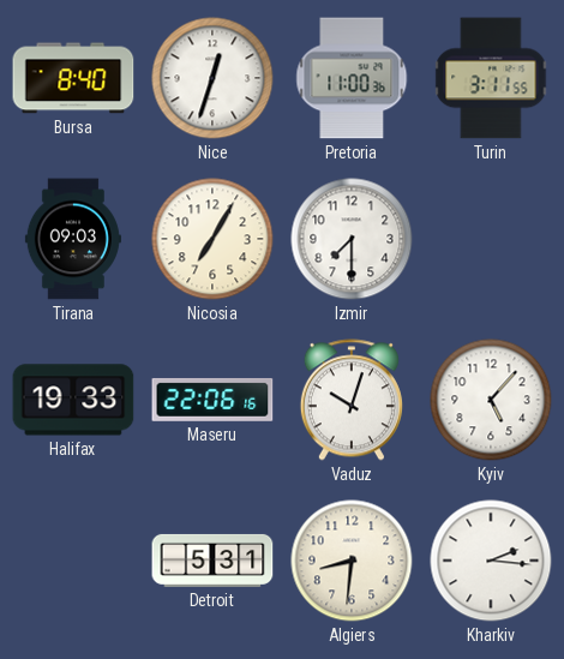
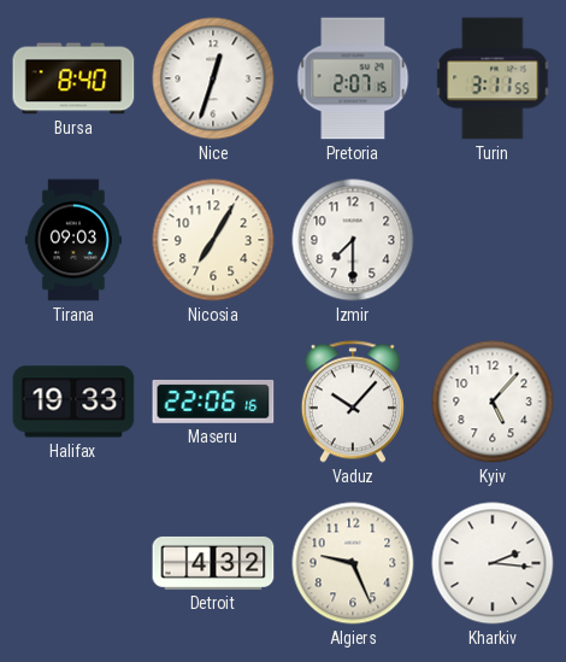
Pretoria: 11:00 -> 2:07
Vaduz: 10:03 -> 10:07
Detroit: 5:31 -> 4:32
Algiers: 8:31 -> 9:26
